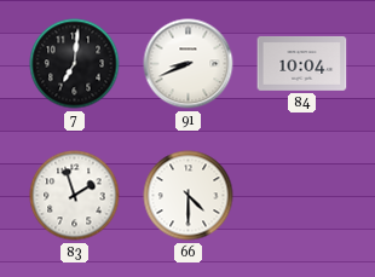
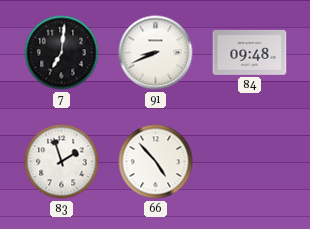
84: 10:04 -> 09:48
66: 4:30 -> 4:53
